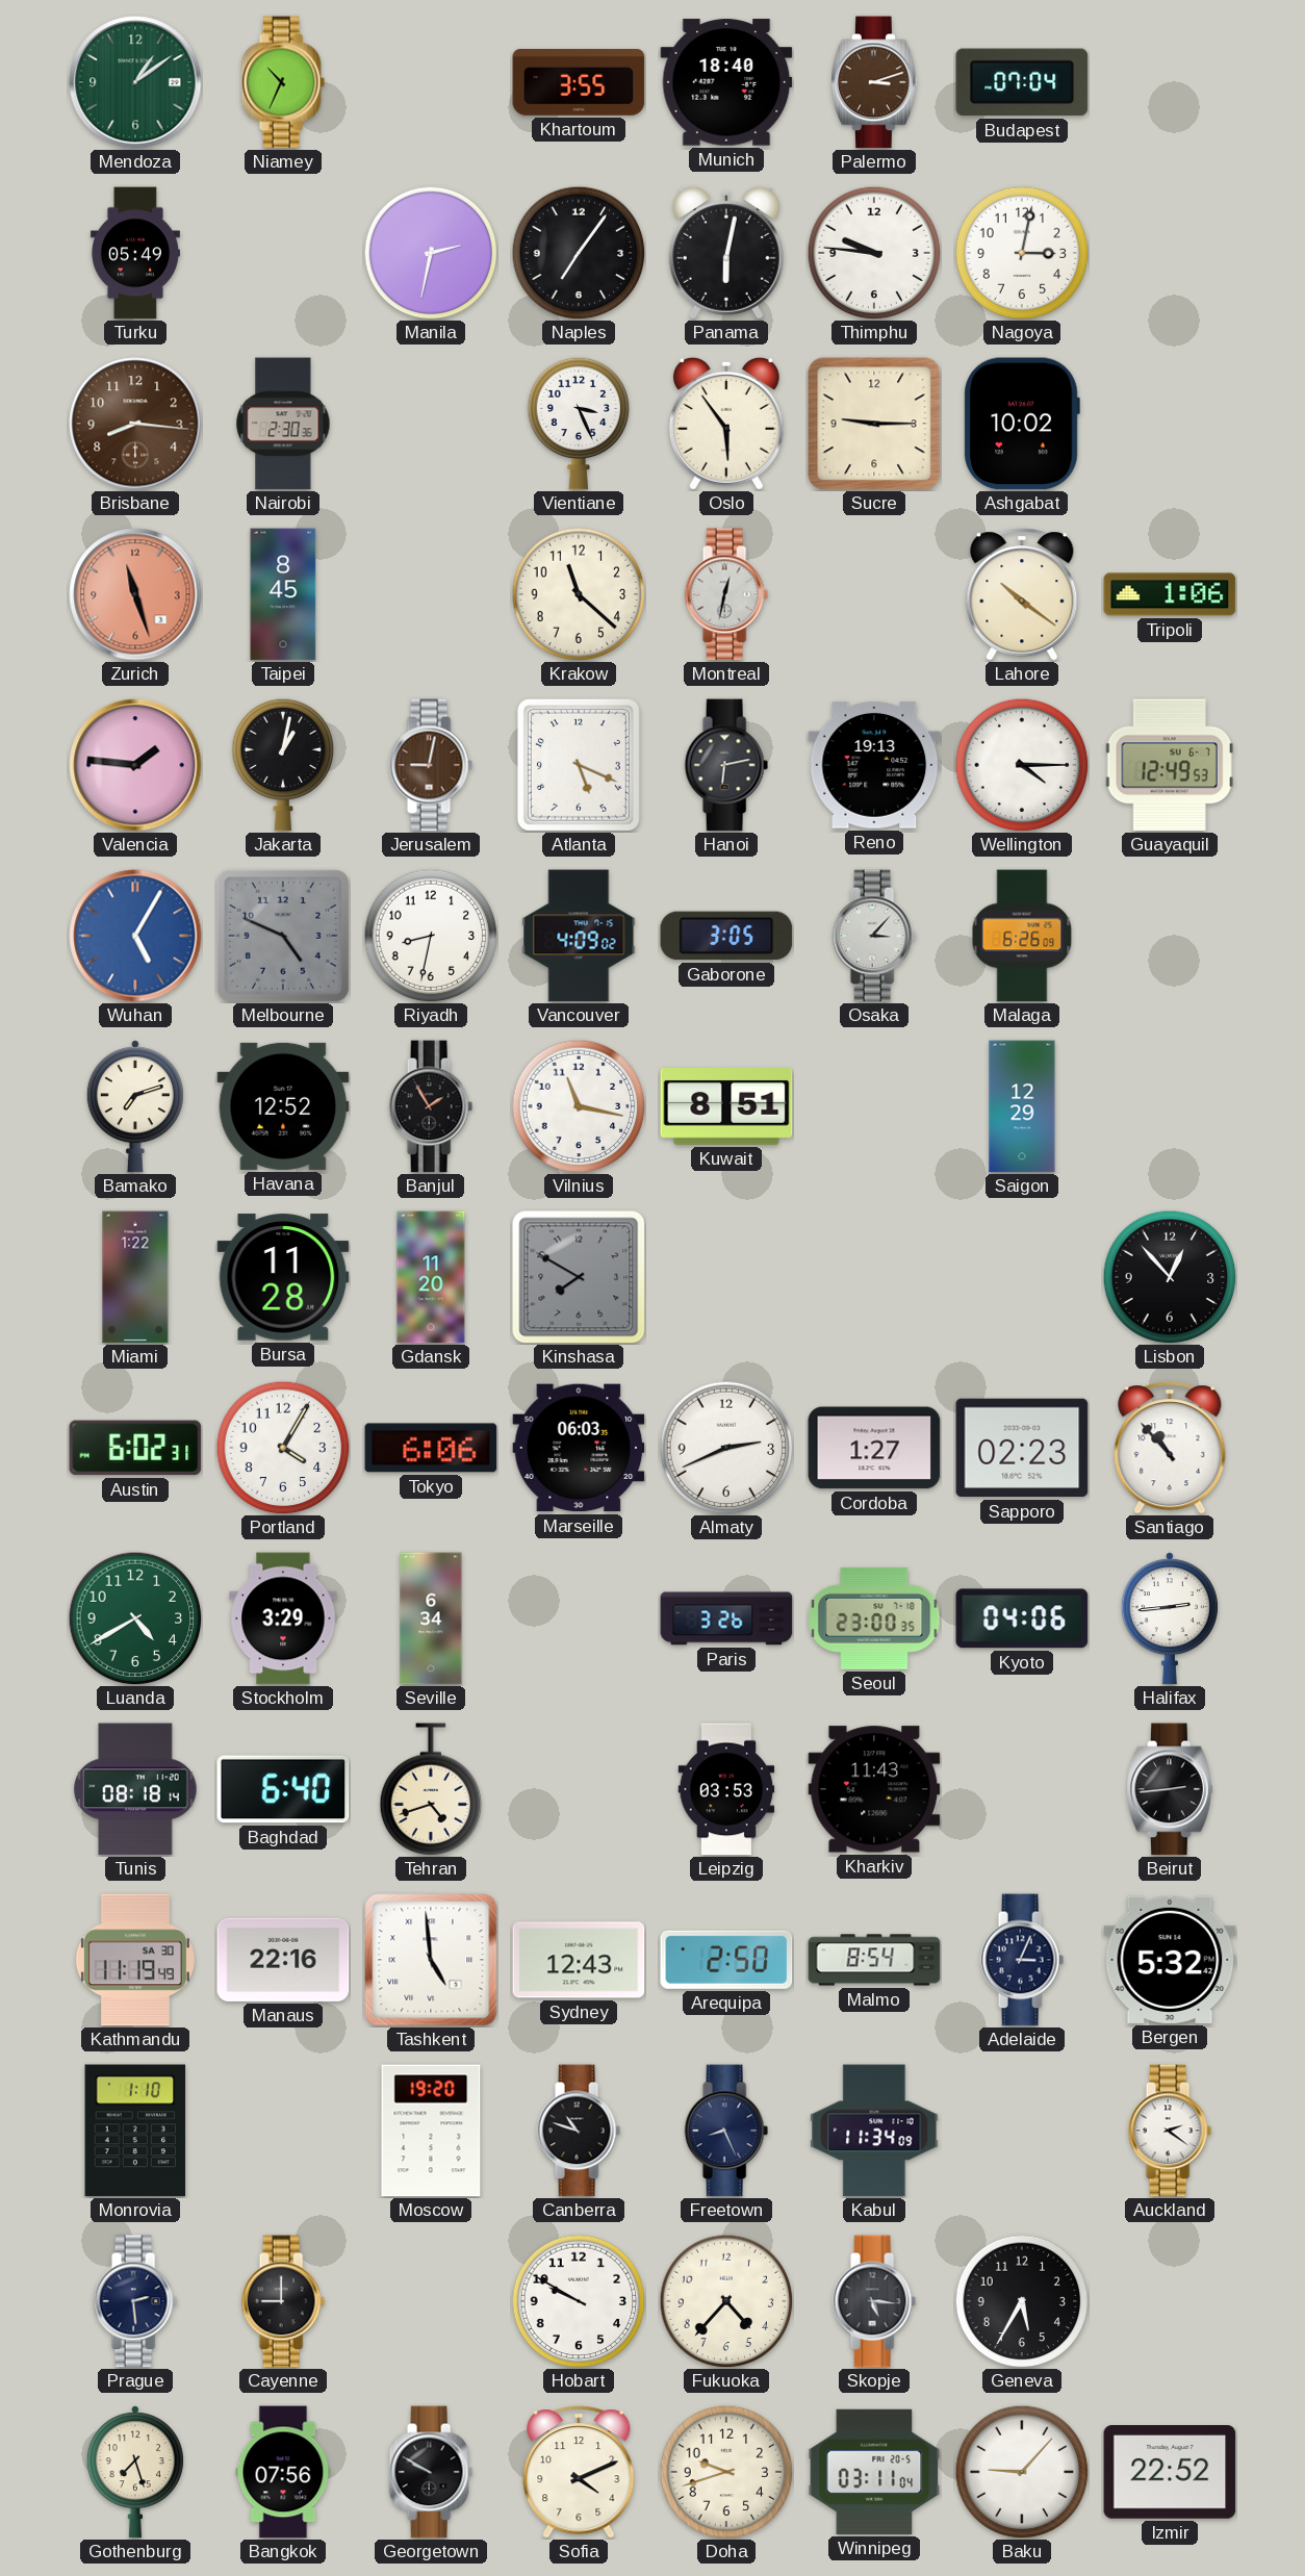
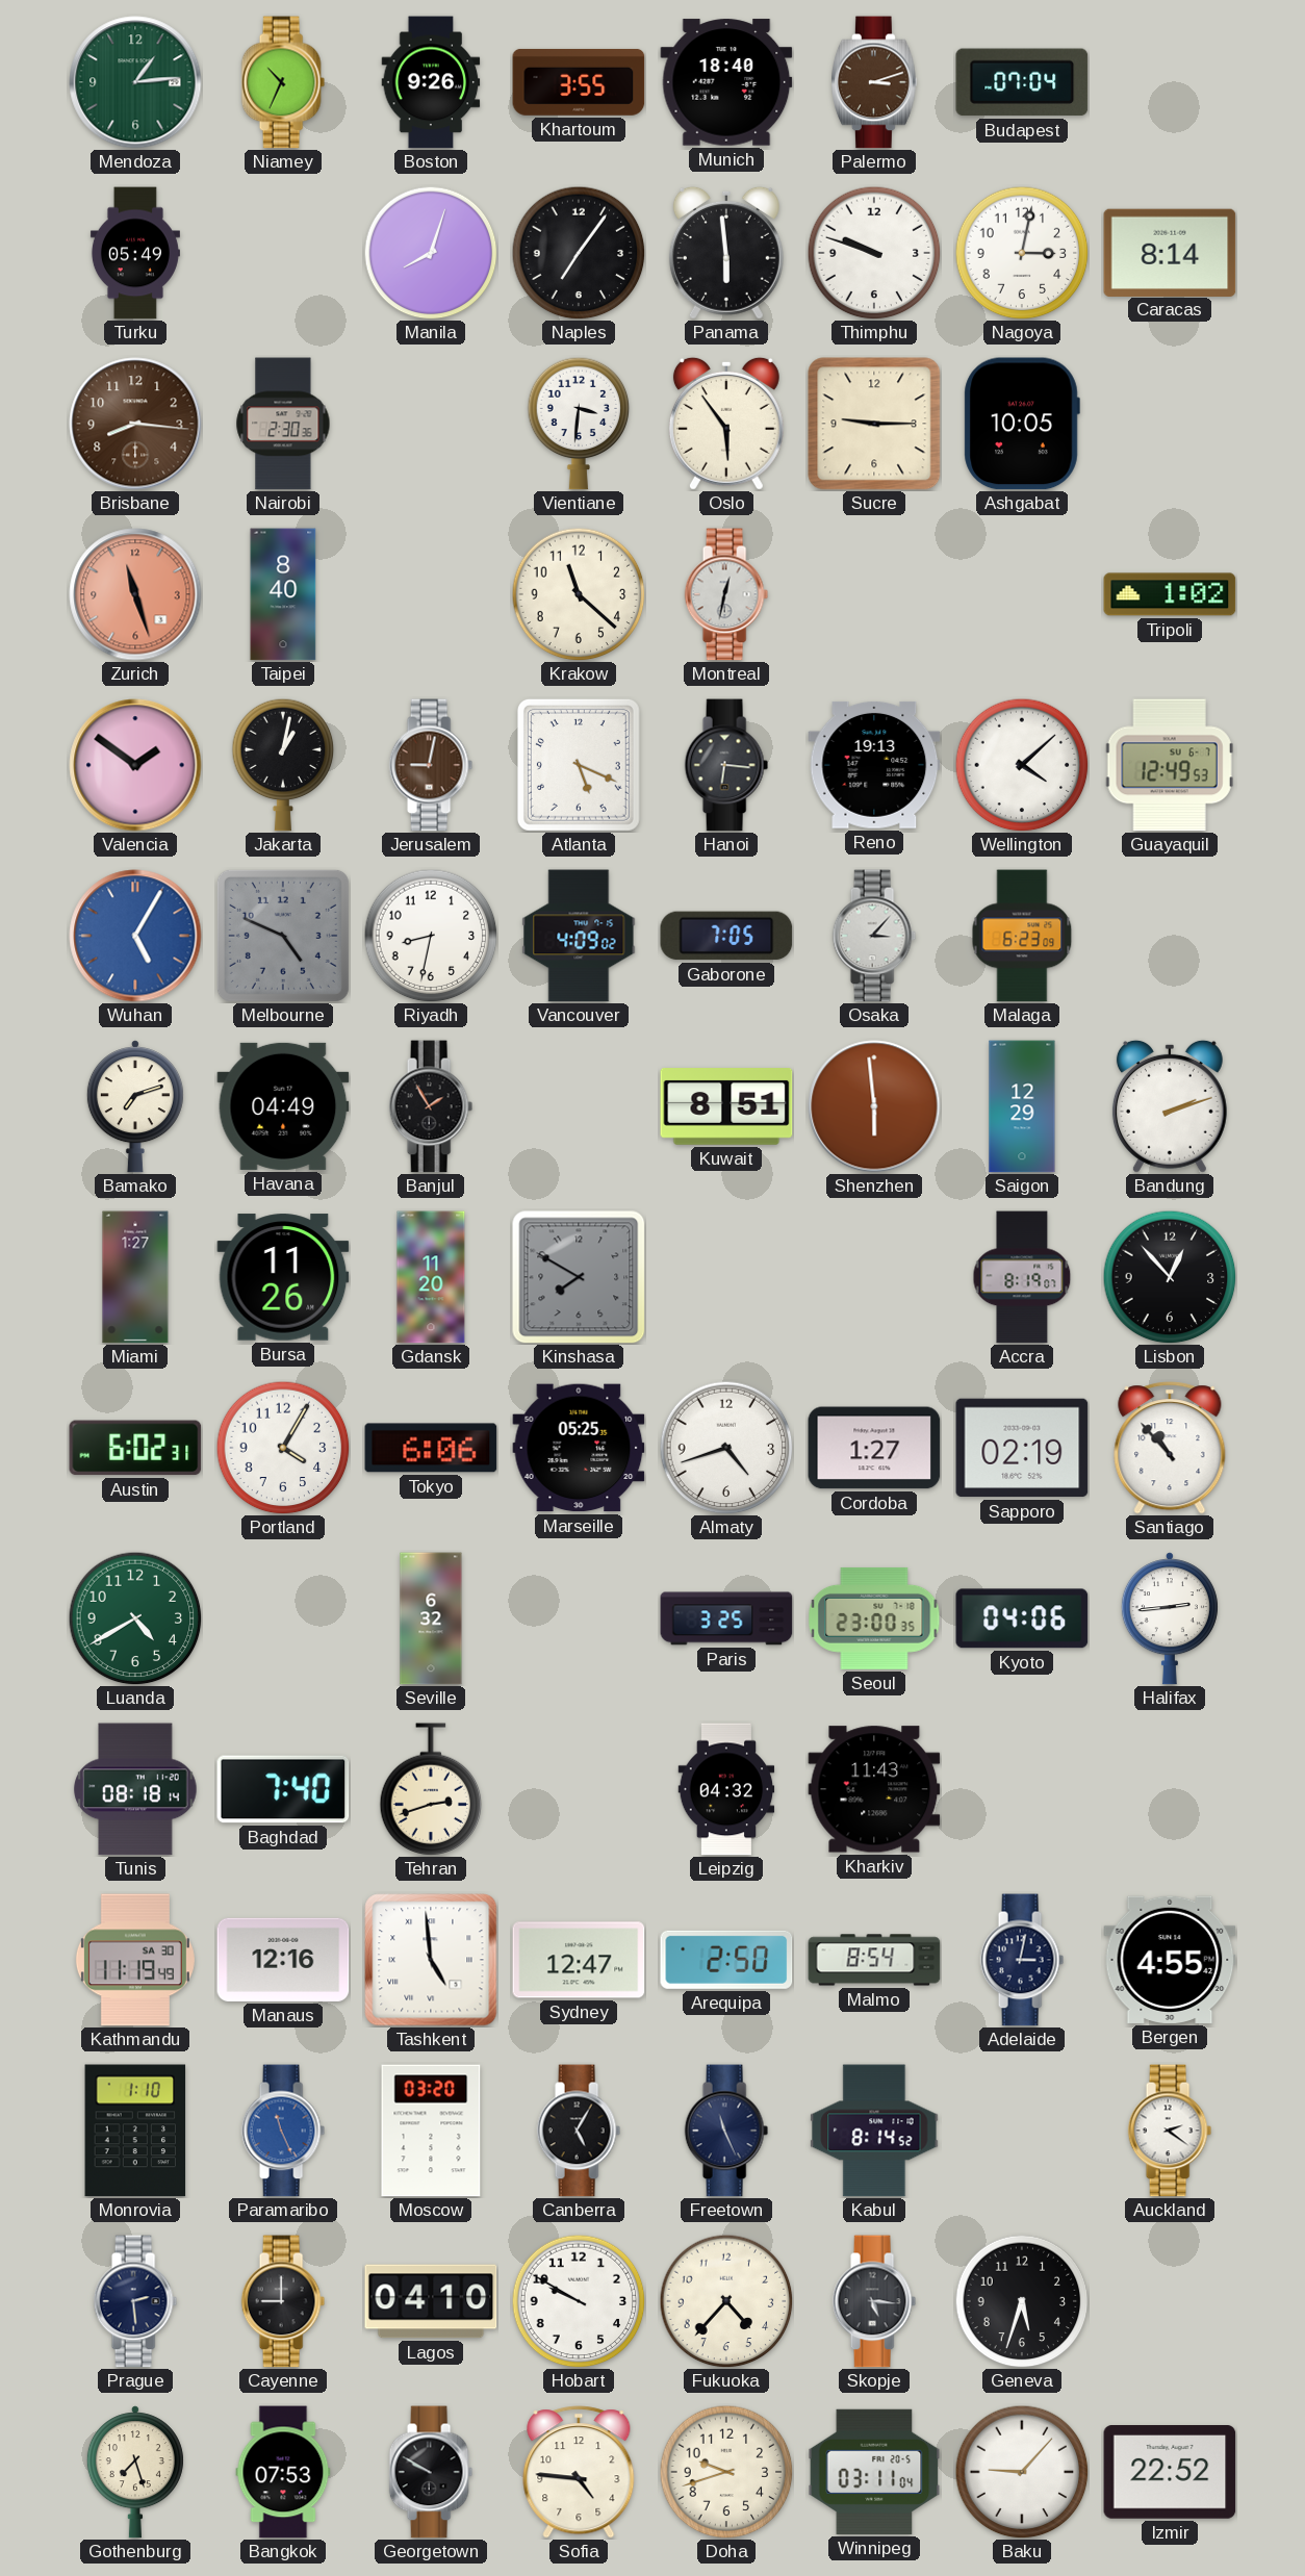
Mendoza: 1:09 -> 1:14
Boston: none -> 9:26
Manila: 2:32 -> 8:03
Panama: 6:02 -> 5:59
Thimphu: 9:46 -> 9:48
Caracas: none -> 8:14
Vientiane: 3:26 -> 3:31
Ashgabat: 10:02 -> 10:05
Taipei: 8:45 -> 8:40
Lahore: 10:21 -> none
Tripoli: 1:06 -> 1:02
Valencia: 1:46 -> 1:51
Hanoi: 6:13 -> 6:16
Wellington: 4:15 -> 4:08
Gaborone: 3:05 -> 7:05
Malaga: 6:26 -> 6:23
Havana: 12:52 -> 04:49
Vilnius: 11:17 -> none
Shenzhen: none -> 5:59
Bandung: none -> 2:12
Miami: 1:22 -> 1:27
Bursa: 11:28 -> 11:26
Accra: none -> 8:19
Marseille: 06:03 -> 05:25
Almaty: 2:41 -> 4:42
Sapporo: 02:23 -> 02:19
Stockholm: 3:29 -> none
Seville: 6:34 -> 6:32
Paris: 3:26 -> 3:25
Baghdad: 6:40 -> 7:40
Tehran: 4:42 -> 2:42
Leipzig: 03:53 -> 04:32
Beirut: 2:44 -> none
Manaus: 22:16 -> 12:16
Sydney: 12:43 -> 12:47
Adelaide: 3:04 -> 3:02
Bergen: 5:32 -> 4:55
Paramaribo: none -> 11:26
Moscow: 19:20 -> 03:20
Canberra: 10:48 -> 5:05
Freetown: 8:26 -> 11:26
Kabul: 11:34 -> 8:14
Lagos: none -> 04:10
Geneva: 5:35 -> 5:33
Bangkok: 07:56 -> 07:53
Sofia: 4:11 -> 4:46
